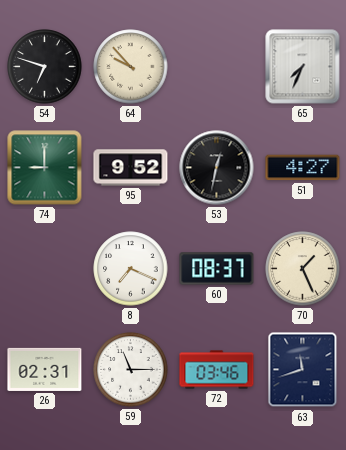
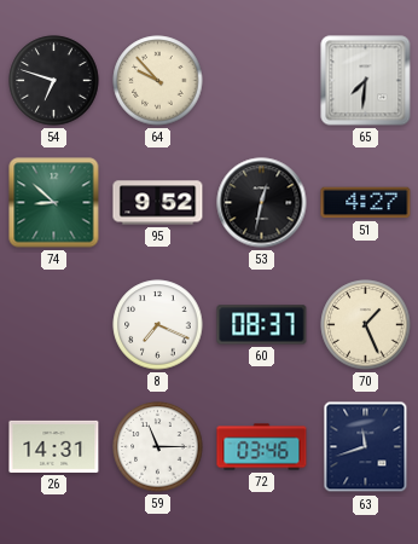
65: 7:34 -> 7:31
74: 9:00 -> 8:52
26: 02:31 -> 14:31
